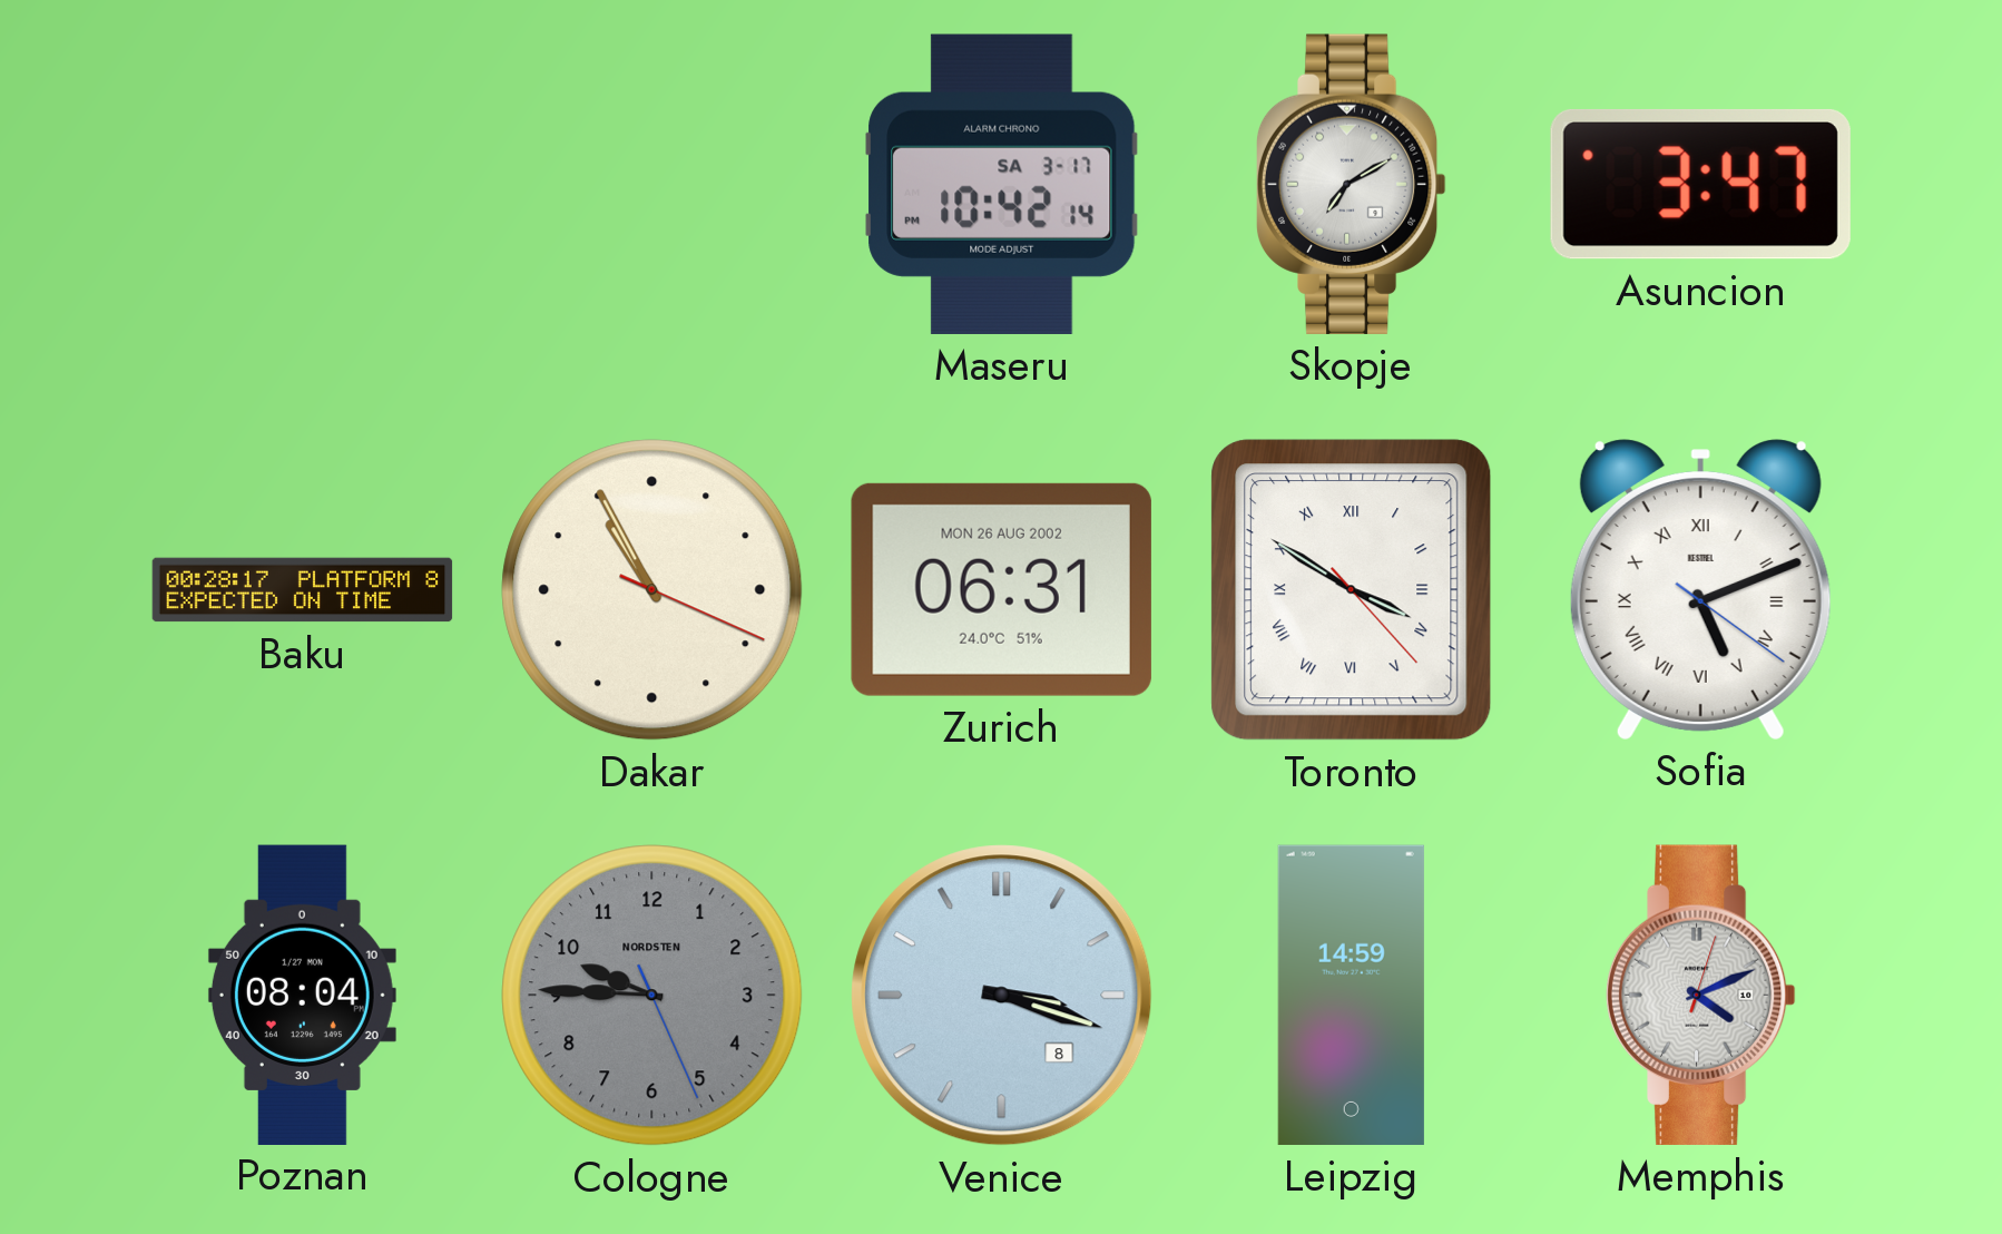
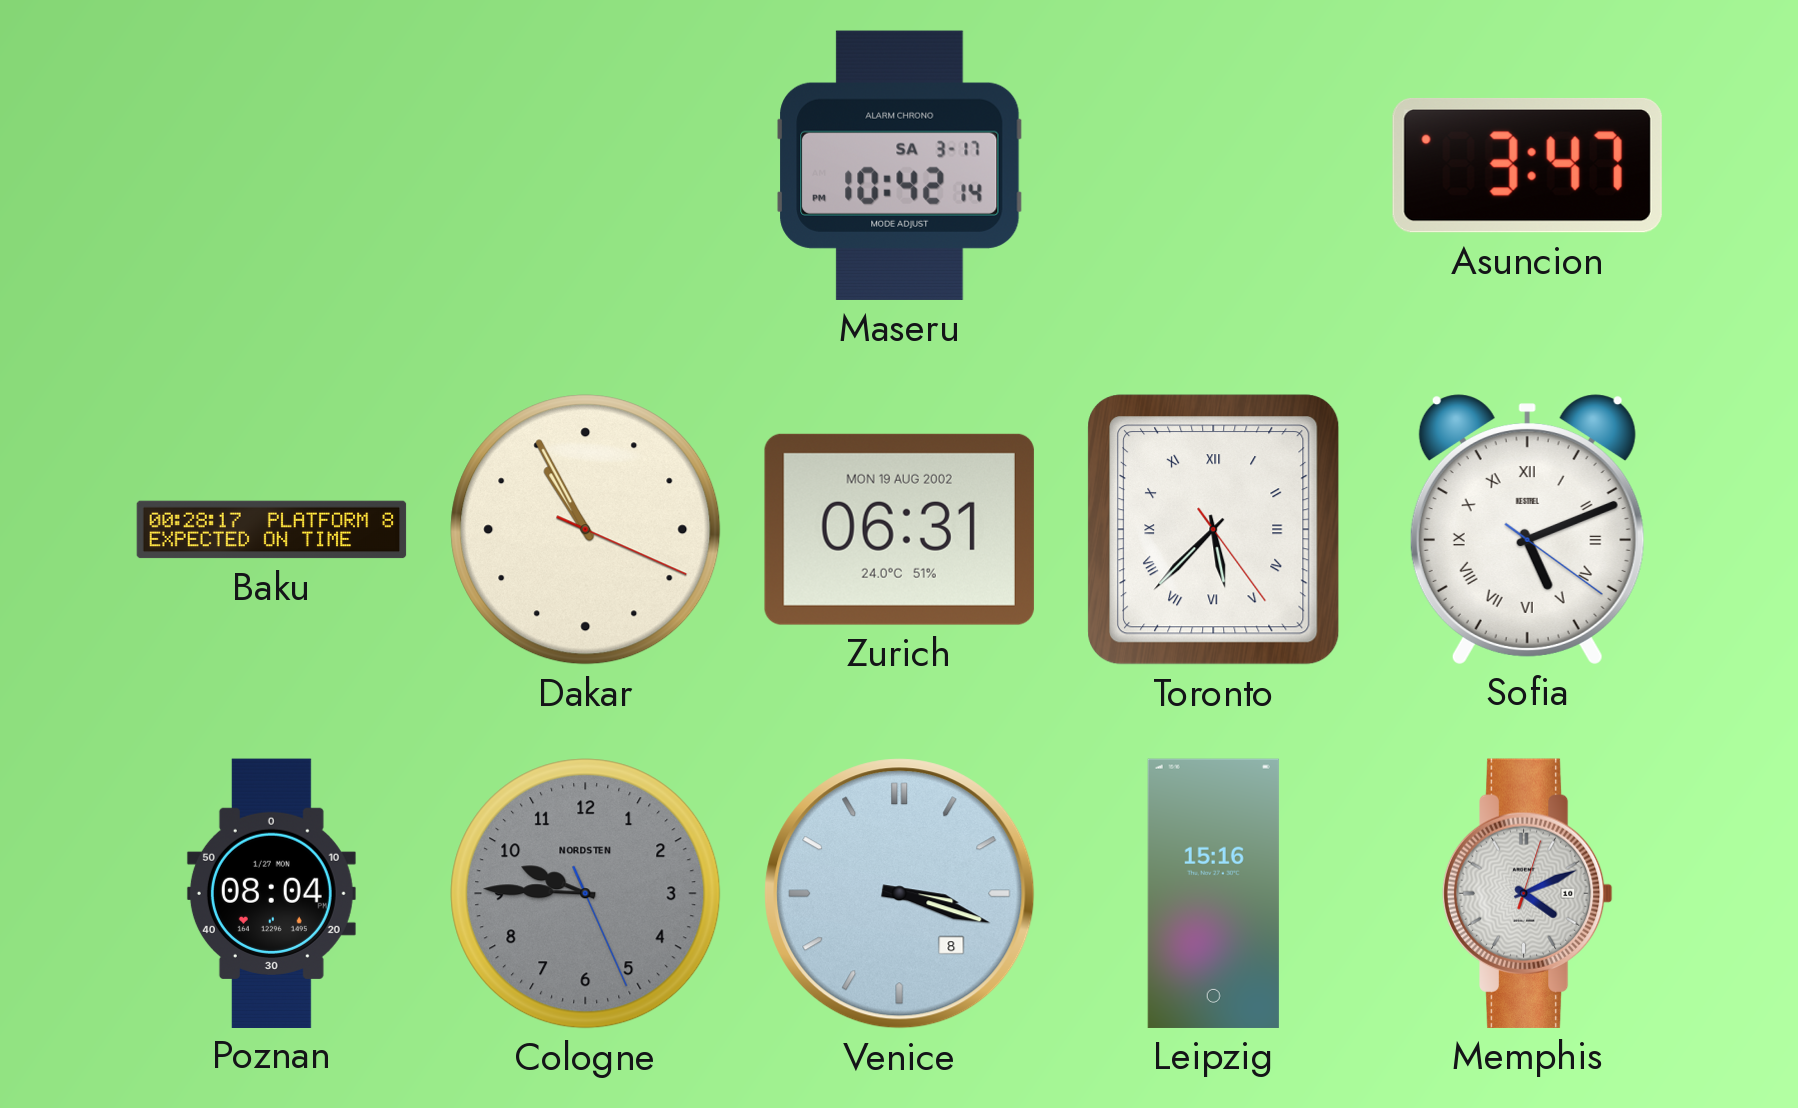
Skopje: 7:10 -> none
Zurich date: MON 26 AUG 2002 -> MON 19 AUG 2002
Toronto: 3:50 -> 5:37
Leipzig: 14:59 -> 15:16
